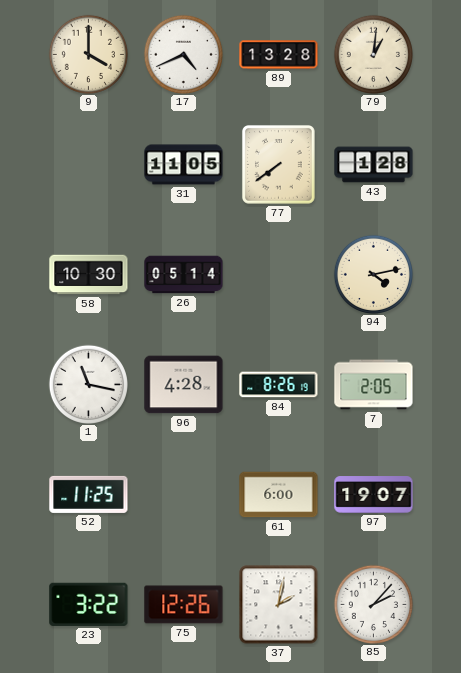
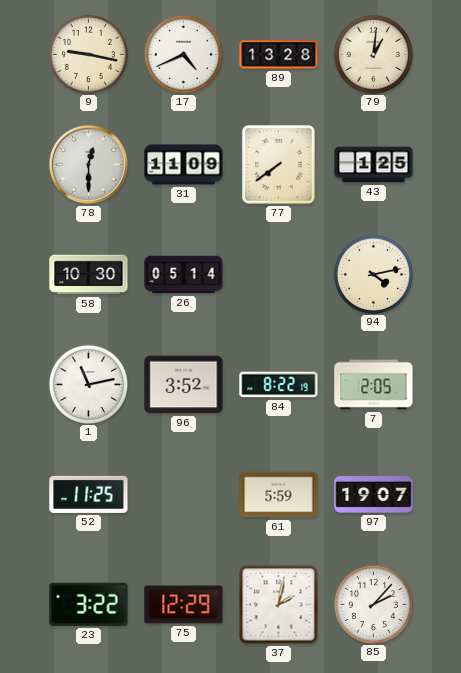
9: 4:00 -> 9:17
78: none -> 12:30
31: 11:05 -> 11:09
43: 1:28 -> 1:25
1: 11:17 -> 11:13
96: 4:28 -> 3:52
84: 8:26 -> 8:22
61: 6:00 -> 5:59
75: 12:26 -> 12:29
